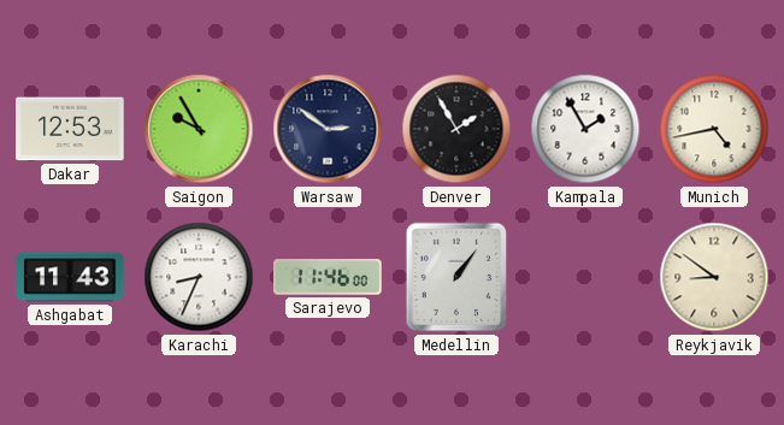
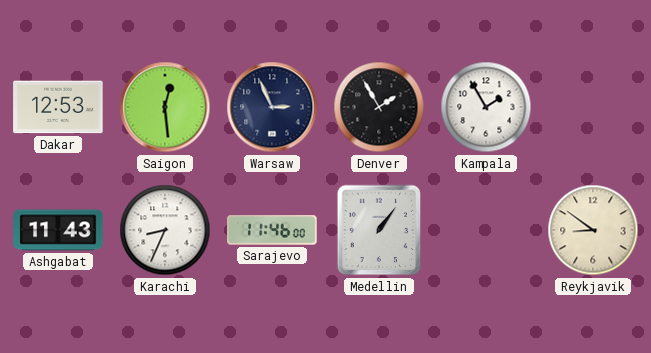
Saigon: 9:55 -> 12:29
Warsaw: 2:51 -> 2:56
Munich: 4:43 -> none
